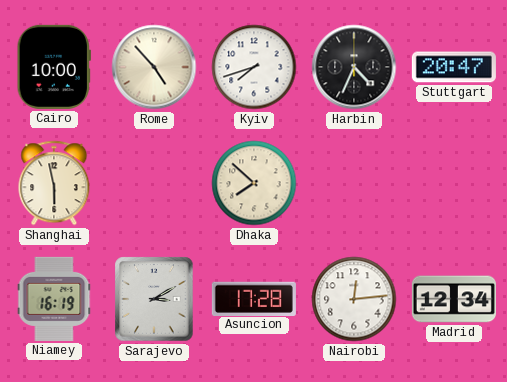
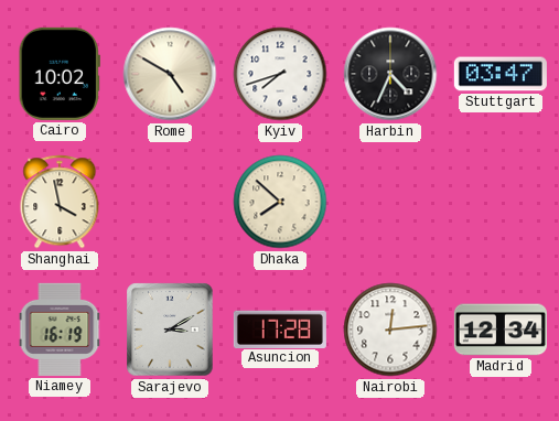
Cairo: 10:00 -> 10:02
Rome: 4:53 -> 4:50
Stuttgart: 20:47 -> 03:47
Shanghai: 5:58 -> 3:58
